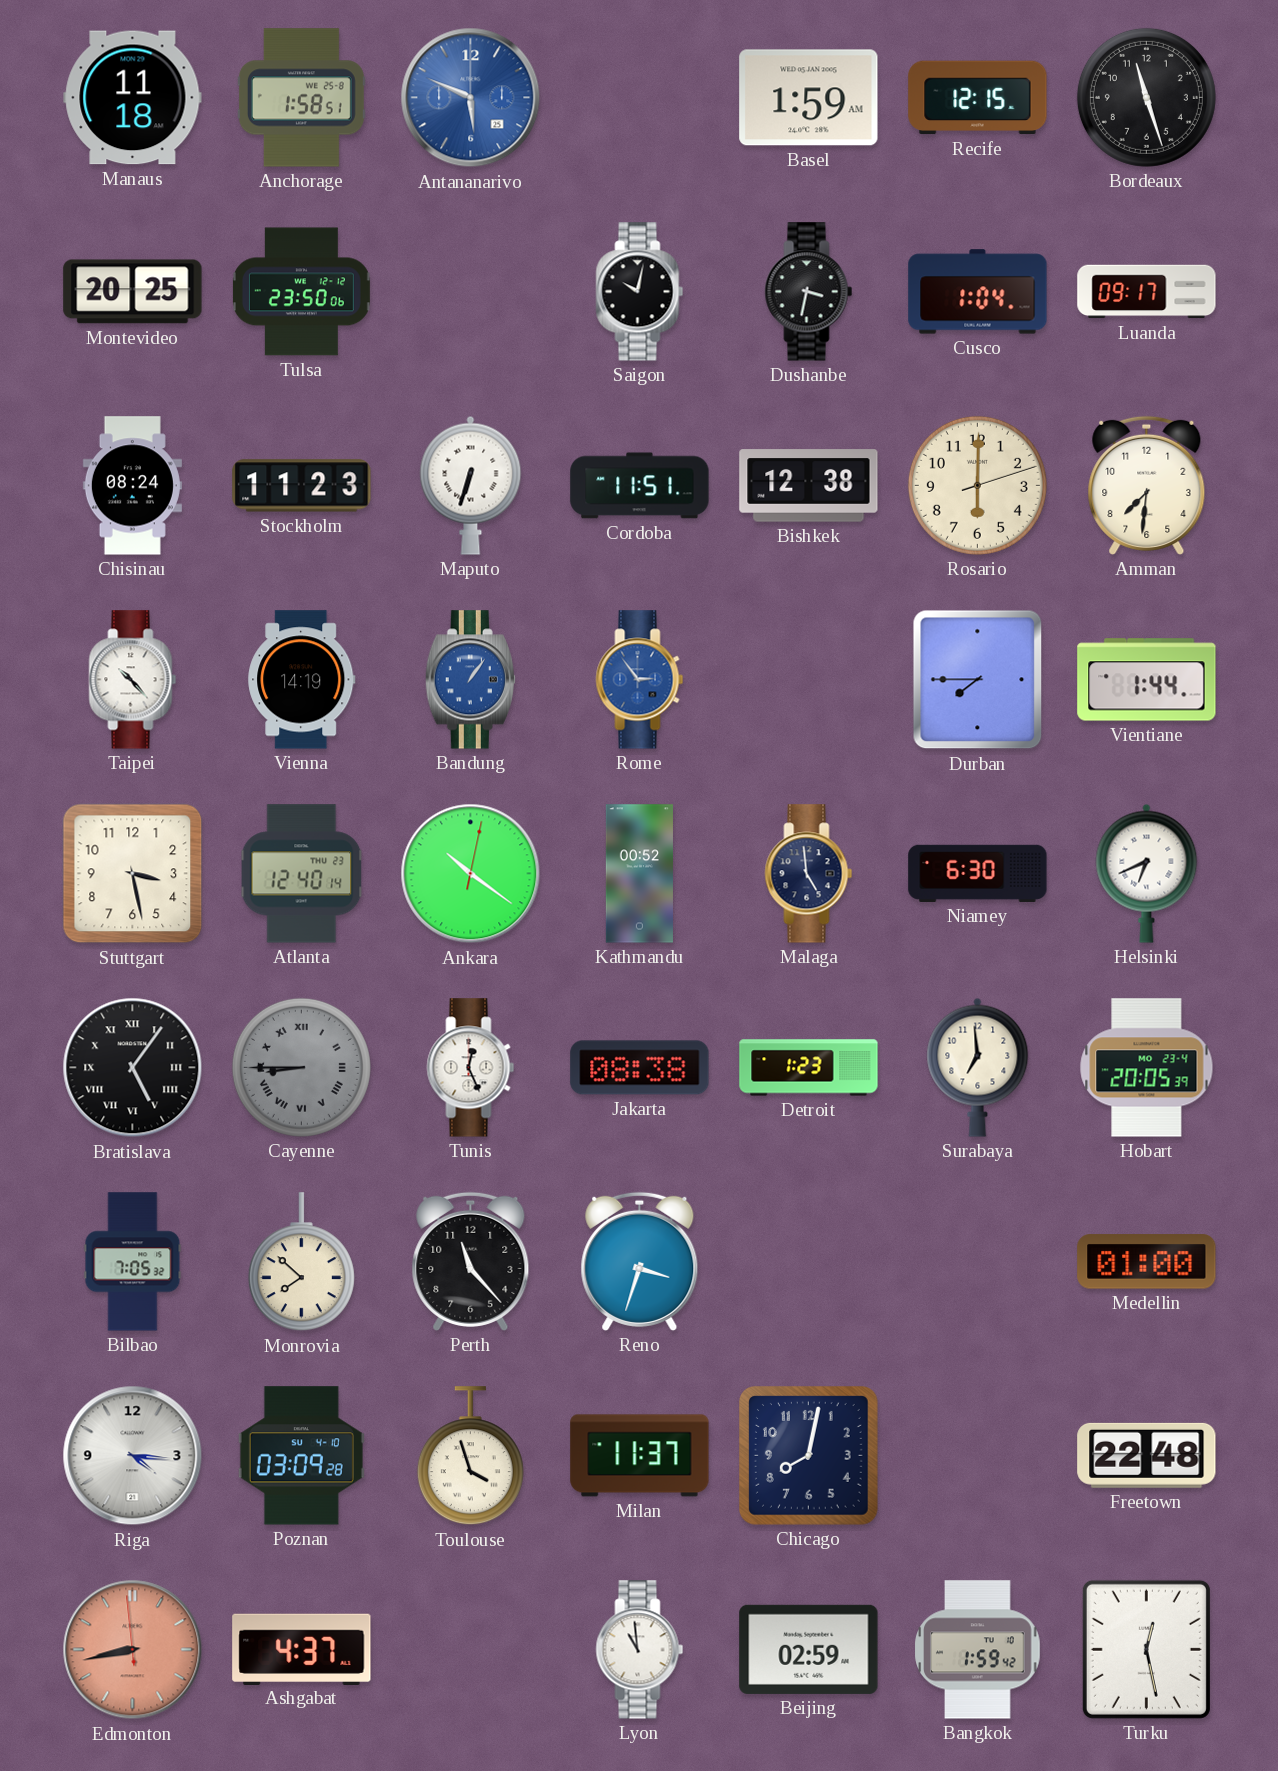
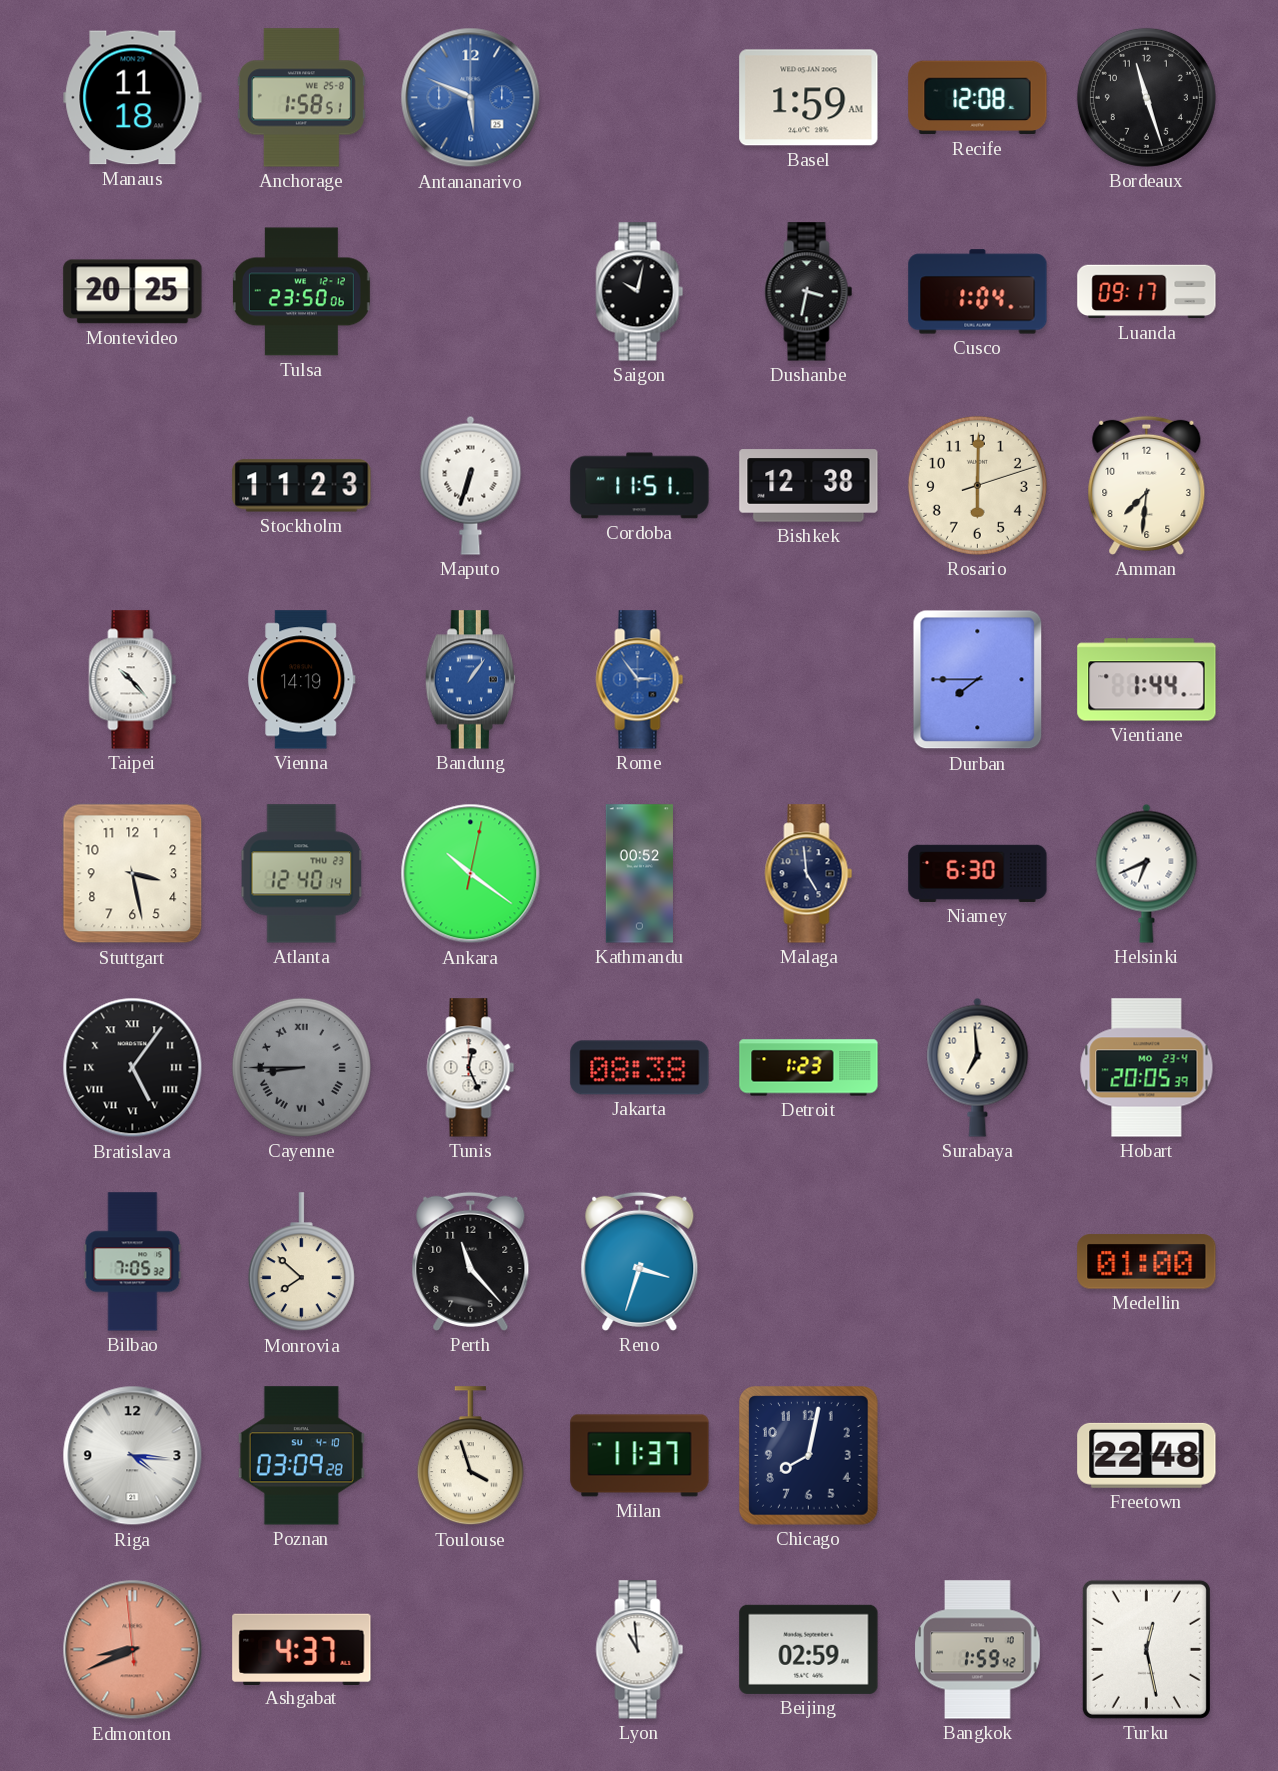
Recife: 12:15 -> 12:08
Chisinau: 08:24 -> none
Edmonton: 8:42 -> 8:40
